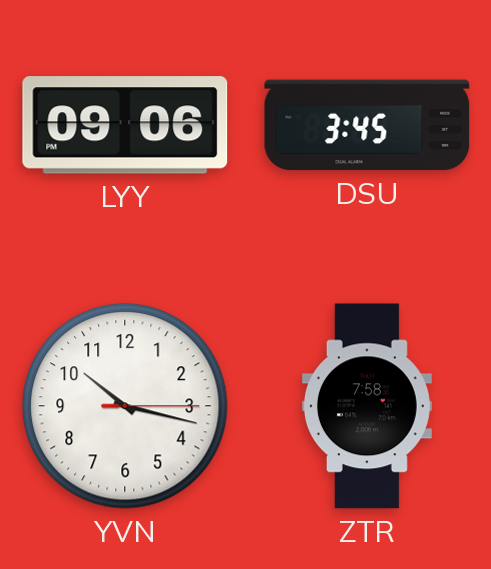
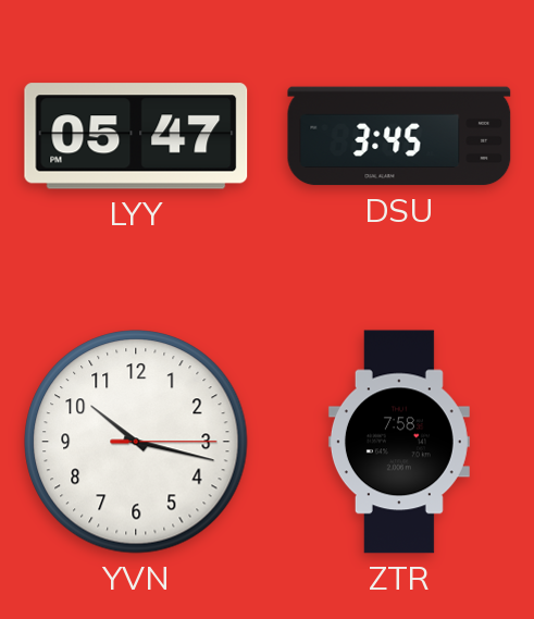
LYY: 09:06 -> 05:47
